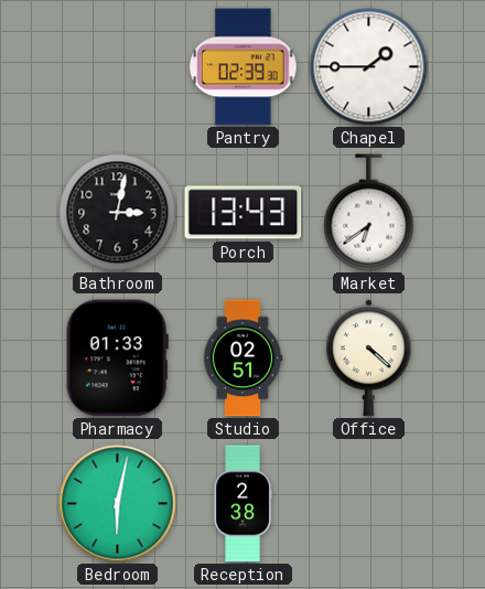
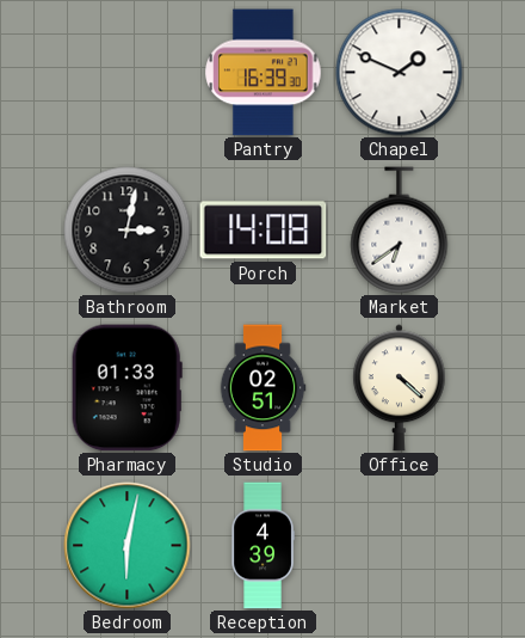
Pantry: 02:39 -> 16:39
Chapel: 1:45 -> 1:49
Porch: 13:43 -> 14:08
Reception: 2:38 -> 4:39
